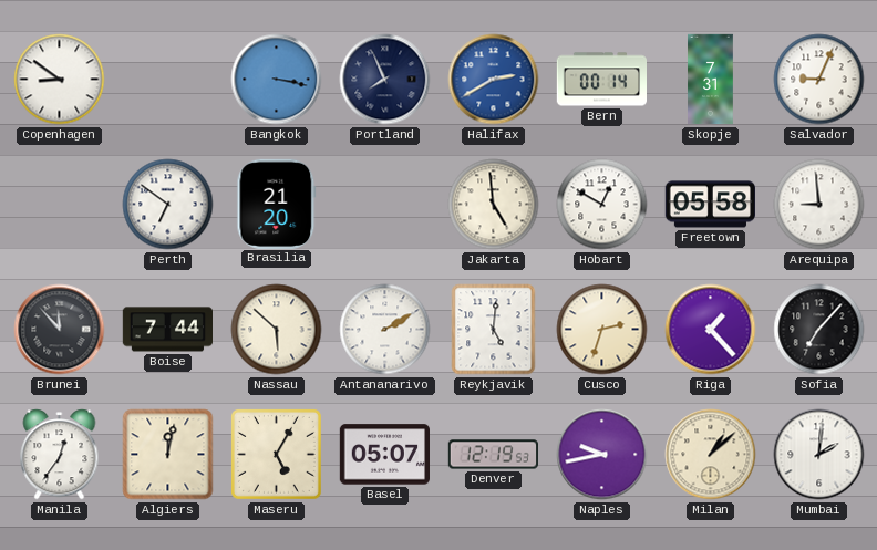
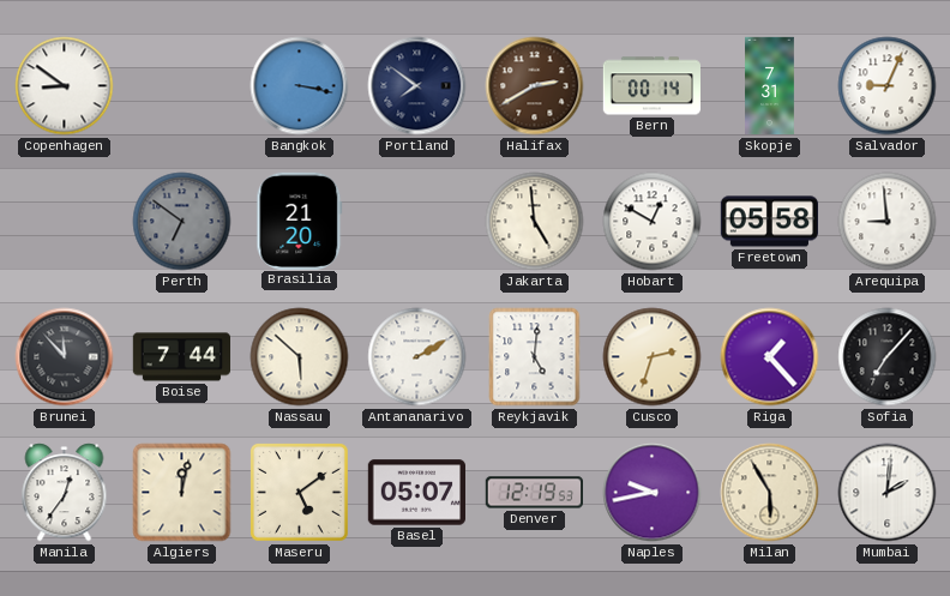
Portland: 7:56 -> 7:51
Halifax dial: blue -> brown
Perth dial: white -> grey
Maseru: 5:05 -> 5:09
Milan: 1:08 -> 5:55
